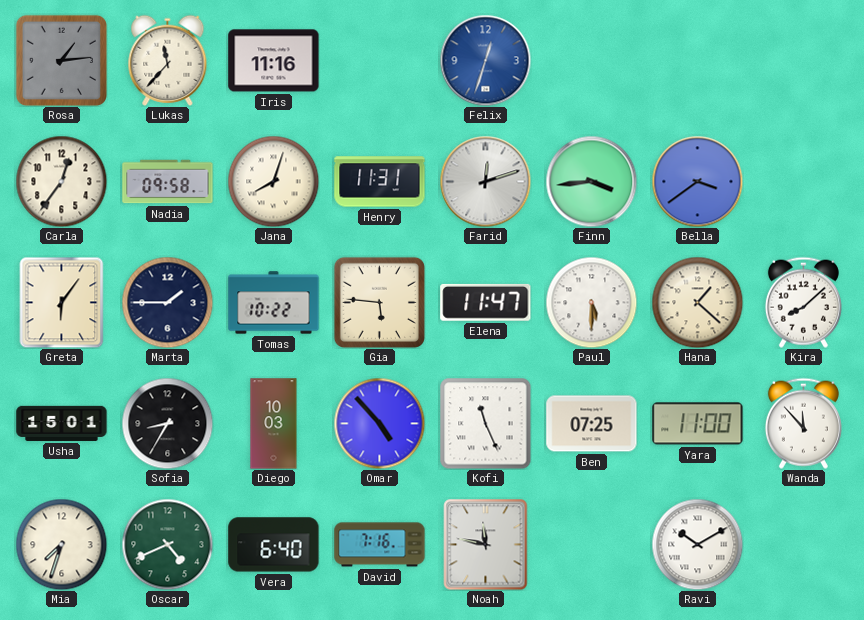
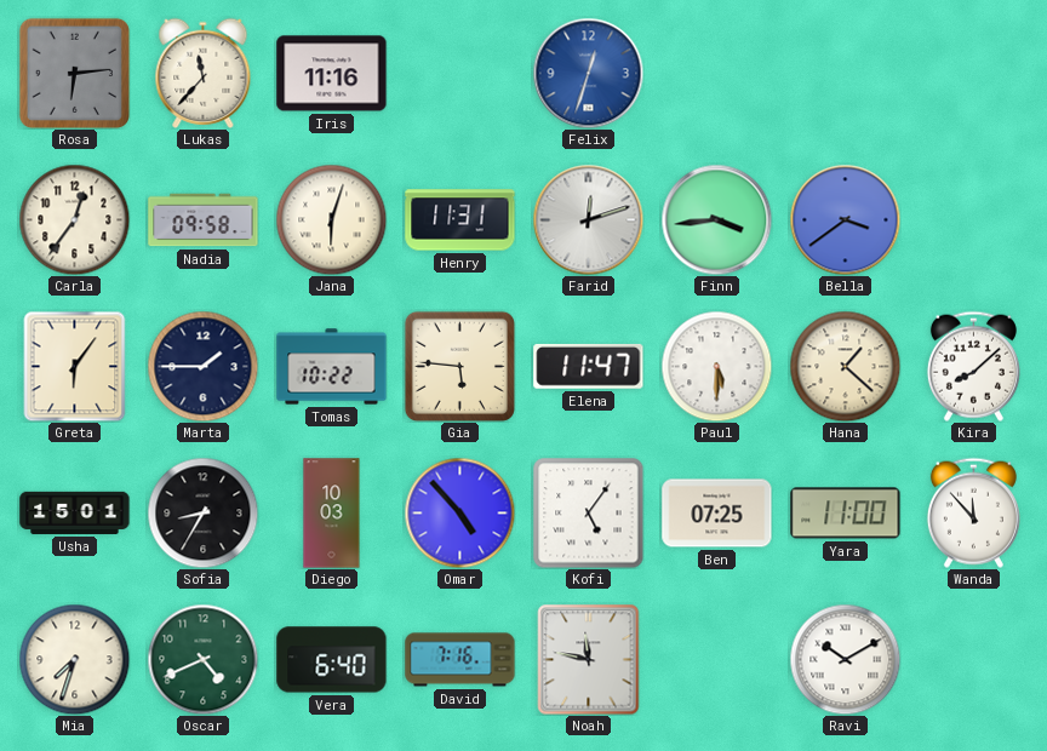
Rosa: 1:14 -> 6:14
Jana: 8:03 -> 6:03
Kofi: 11:26 -> 5:06
